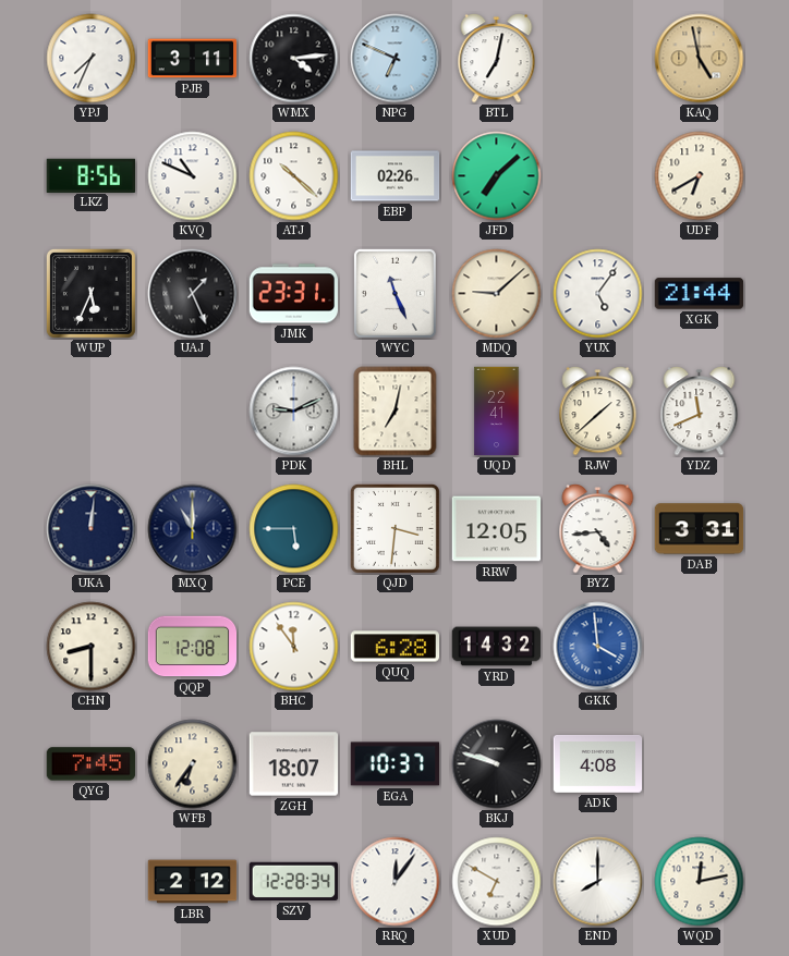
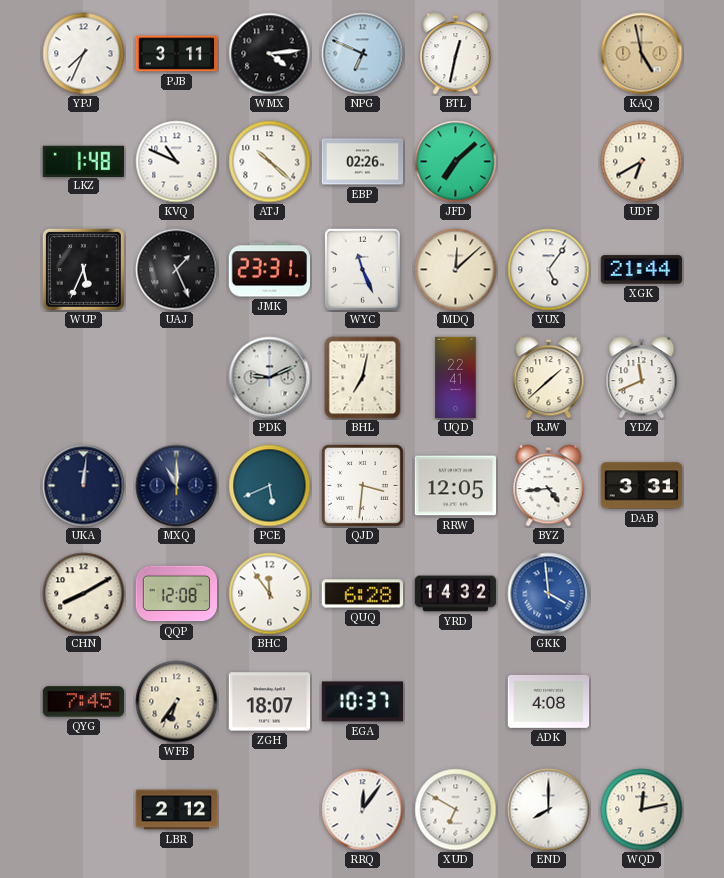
BTL: 7:02 -> 12:32
LKZ: 8:56 -> 1:48
MDQ: 9:08 -> 12:08
PCE: 5:45 -> 5:41
CHN: 8:30 -> 8:10
BKJ: 9:48 -> none
SZV: 12:28 -> none
